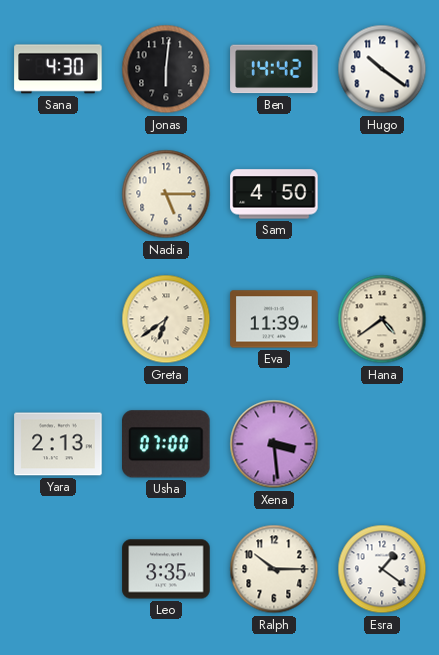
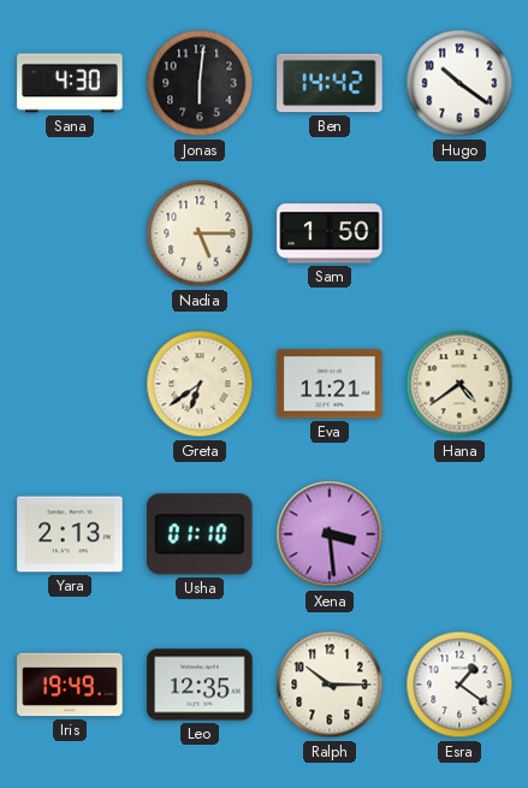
Sam: 4:50 -> 1:50
Eva: 11:39 -> 11:21
Usha: 07:00 -> 01:10
Iris: none -> 19:49
Leo: 3:35 -> 12:35
